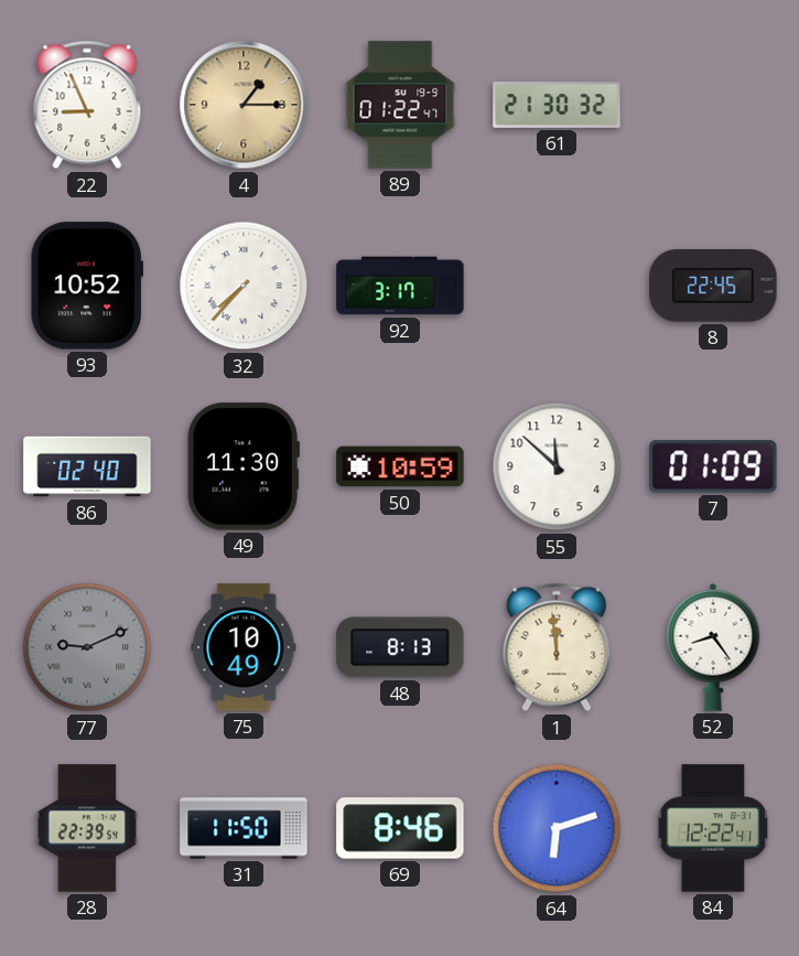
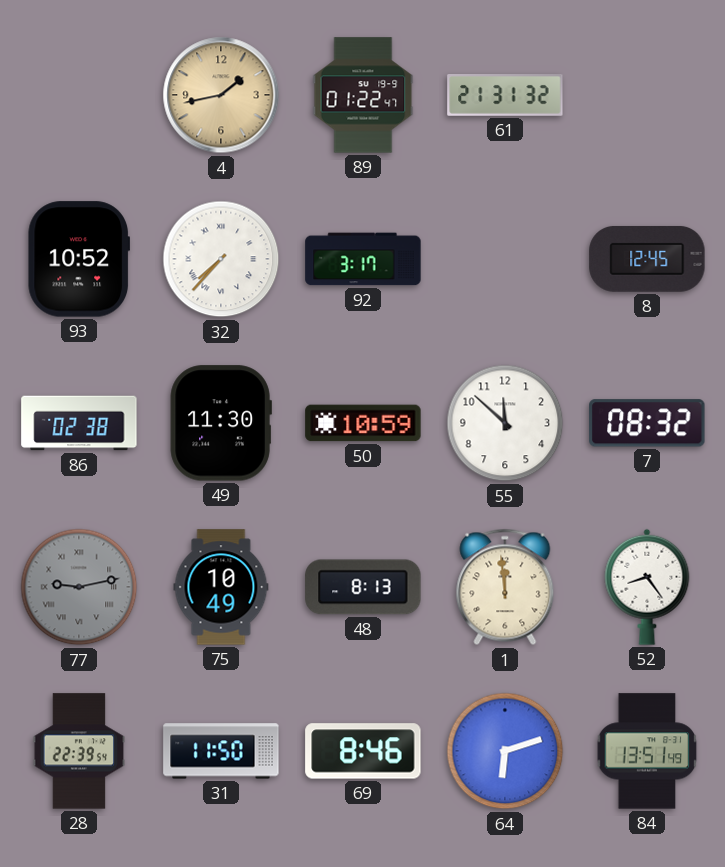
22: 8:56 -> none
4: 1:15 -> 1:43
61: 21:30 -> 21:31
8: 22:45 -> 12:45
86: 02:40 -> 02:38
7: 01:09 -> 08:32
77: 9:11 -> 9:13
84: 12:22 -> 13:51
